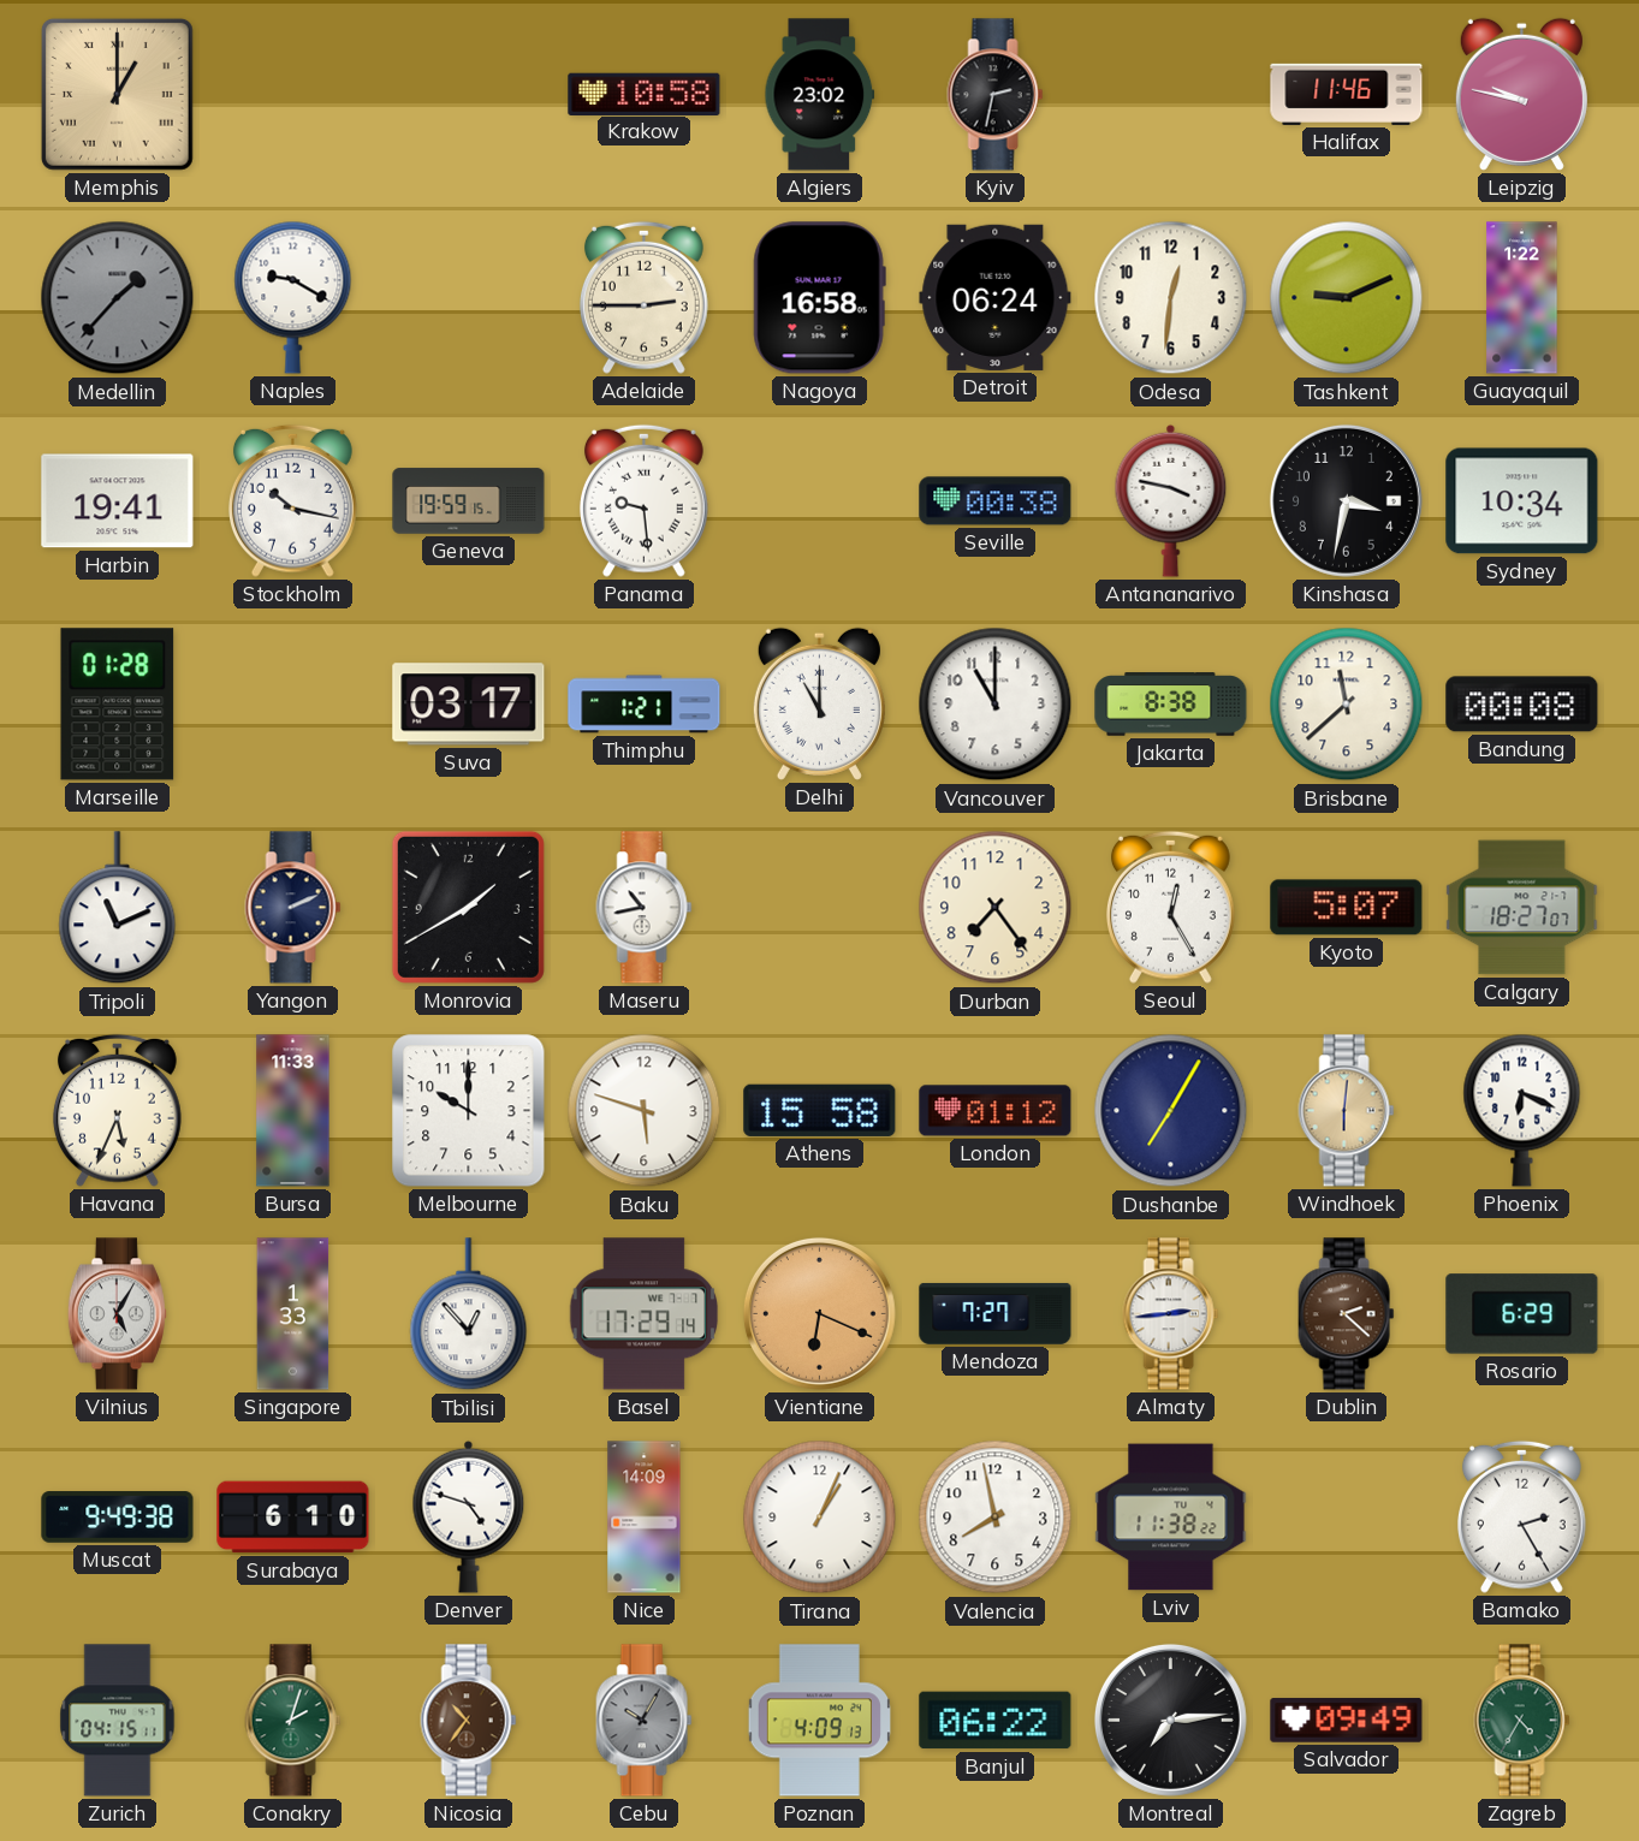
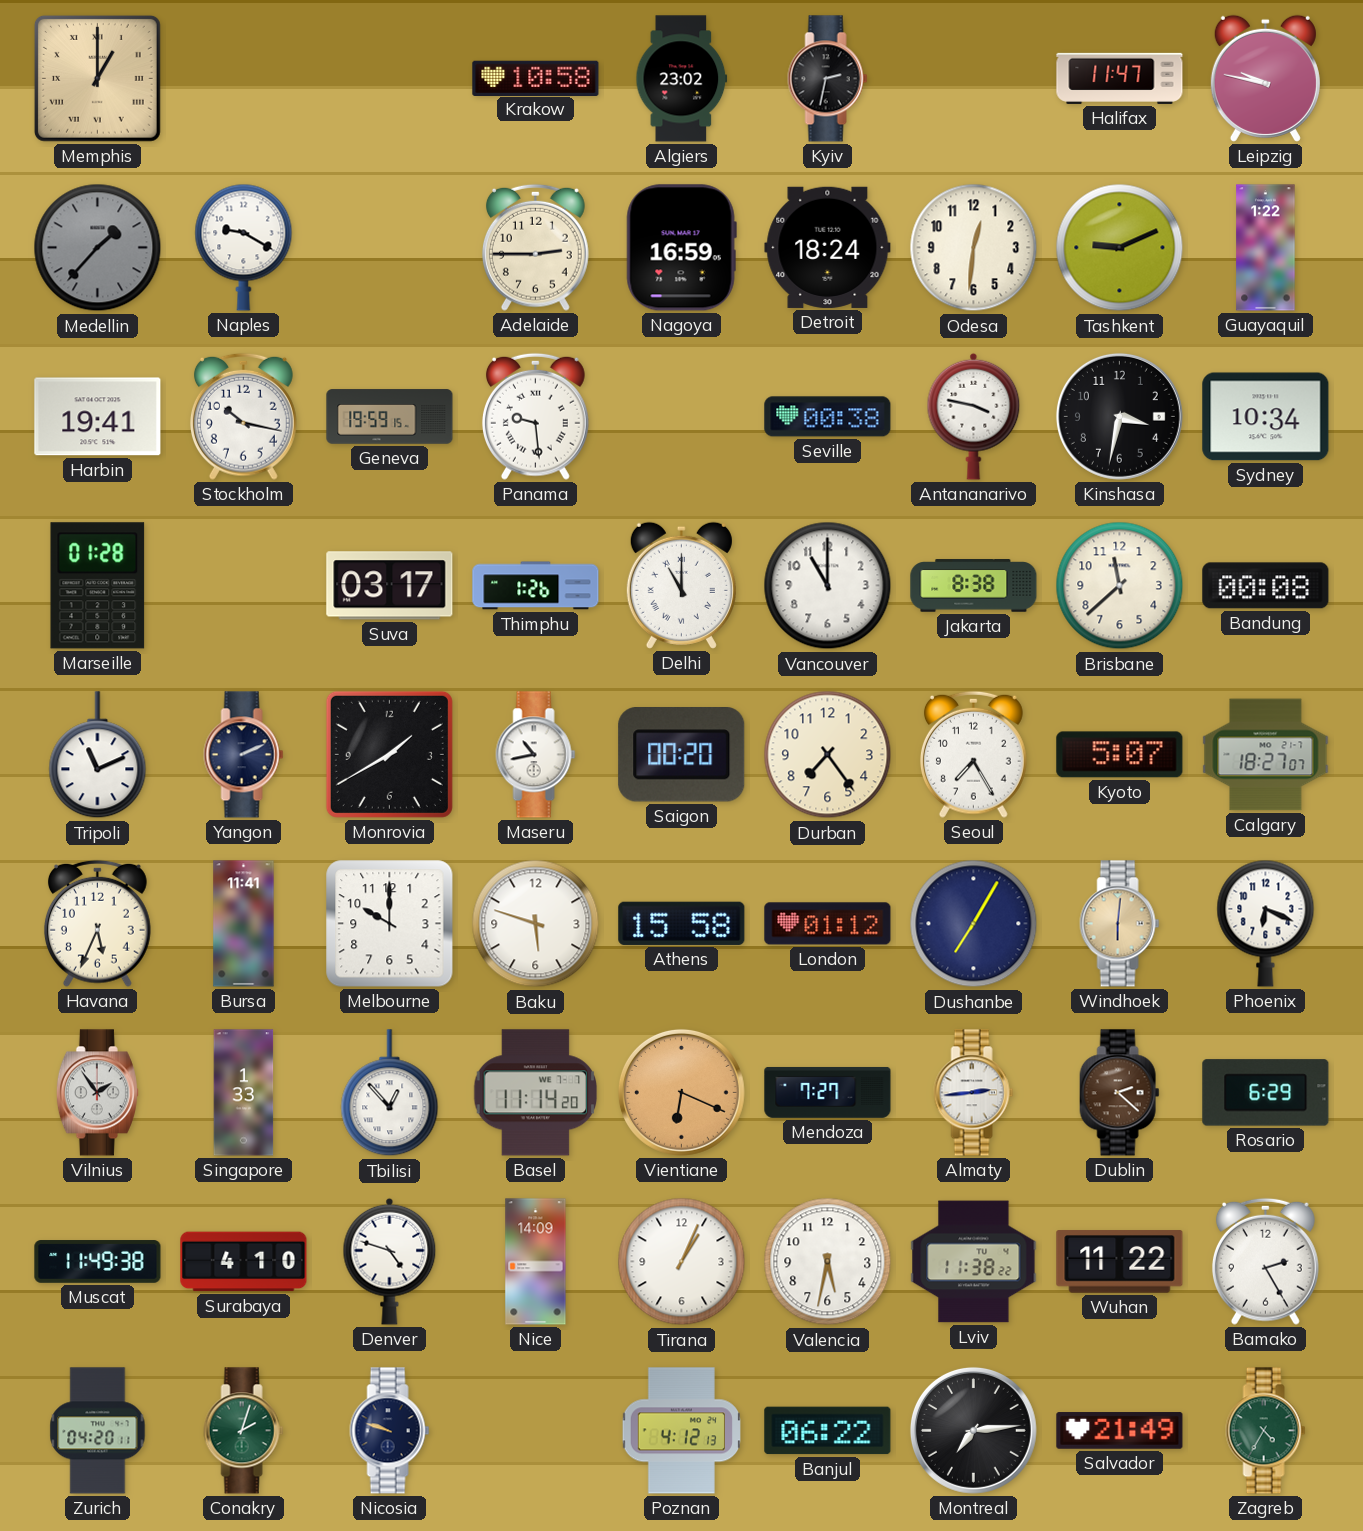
Halifax: 11:46 -> 11:47
Nagoya: 16:58 -> 16:59
Detroit: 06:24 -> 18:24
Thimphu: 1:21 -> 1:26
Saigon: none -> 00:20
Seoul: 12:25 -> 7:25
Bursa: 11:33 -> 11:41
Vilnius: 5:05 -> 1:54
Basel: 17:29 -> 11:14
Muscat: 9:49 -> 11:49
Surabaya: 6:10 -> 4:10
Valencia: 7:58 -> 5:32
Wuhan: none -> 11:22
Zurich: 04:15 -> 04:20
Nicosia: 10:36 -> 9:48
Nicosia dial: brown -> navy
Cebu: 10:05 -> none
Poznan: 4:09 -> 4:12
Salvador: 09:49 -> 21:49
